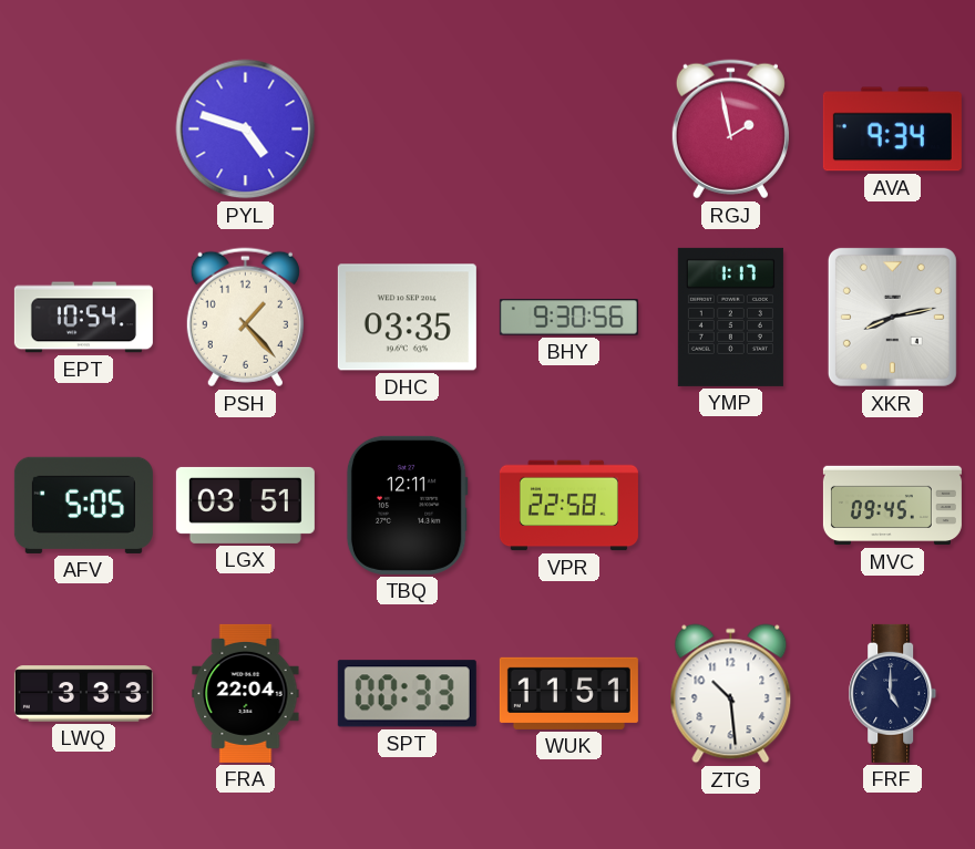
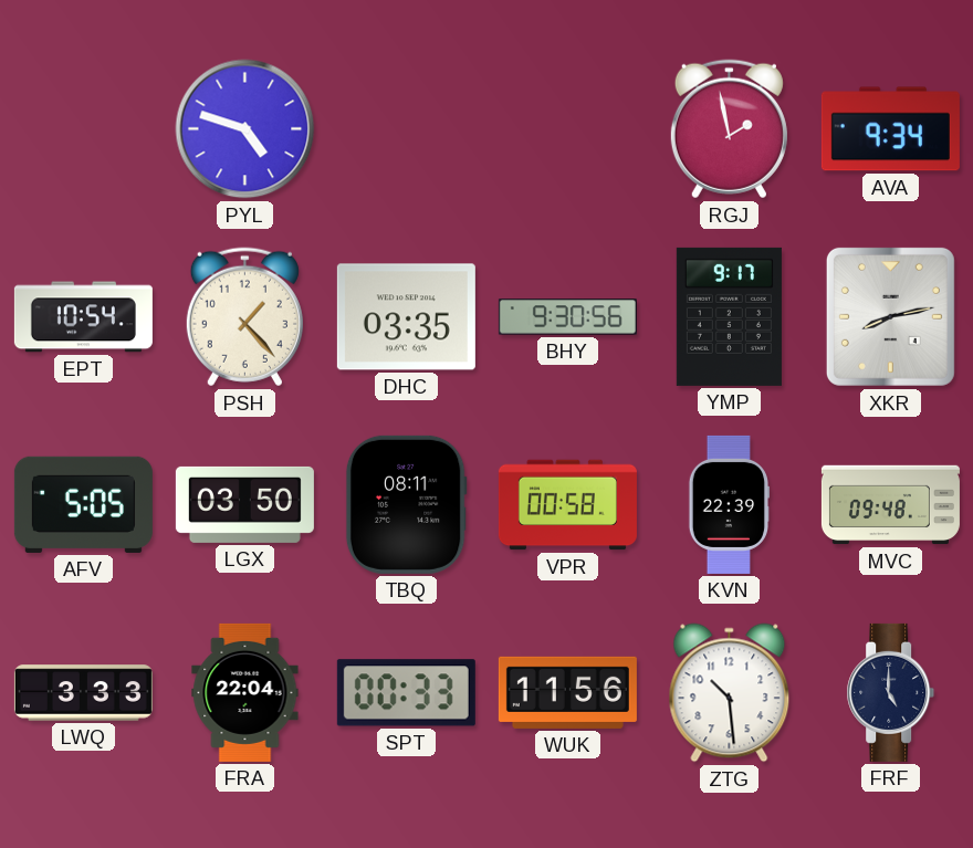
YMP: 1:17 -> 9:17
LGX: 03:51 -> 03:50
TBQ: 12:11 -> 08:11
VPR: 22:58 -> 00:58
KVN: none -> 22:39
MVC: 09:45 -> 09:48
WUK: 11:51 -> 11:56
